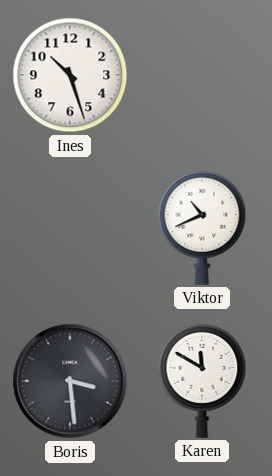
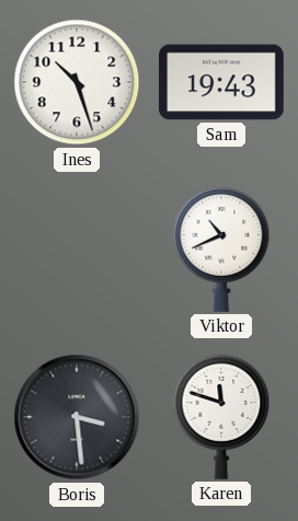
Sam: none -> 19:43
Karen: 11:50 -> 11:48
